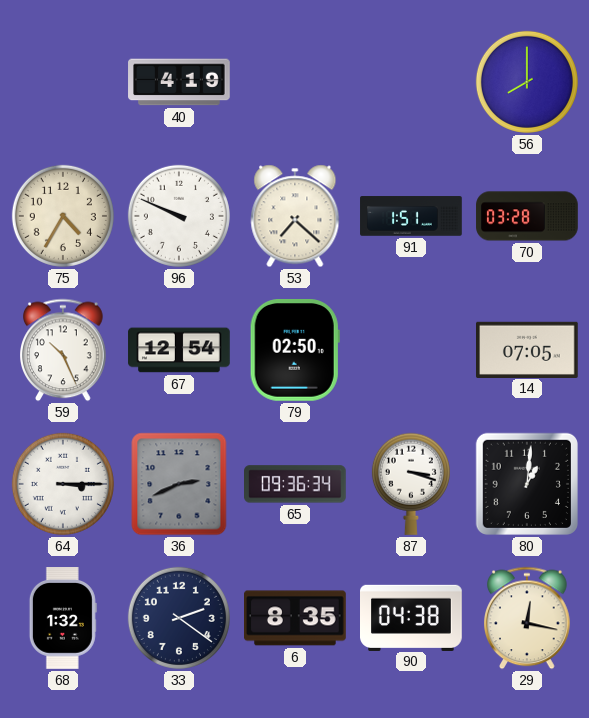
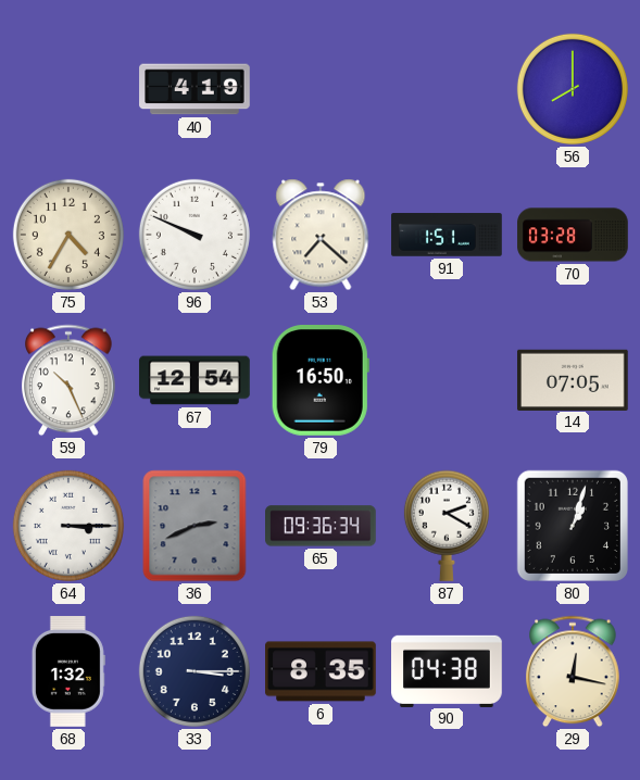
79: 02:50 -> 16:50
87: 3:18 -> 2:20
80: 1:01 -> 1:03
33: 2:21 -> 3:15
